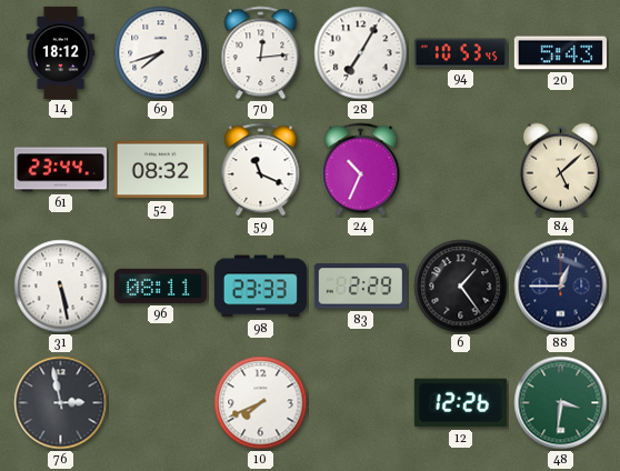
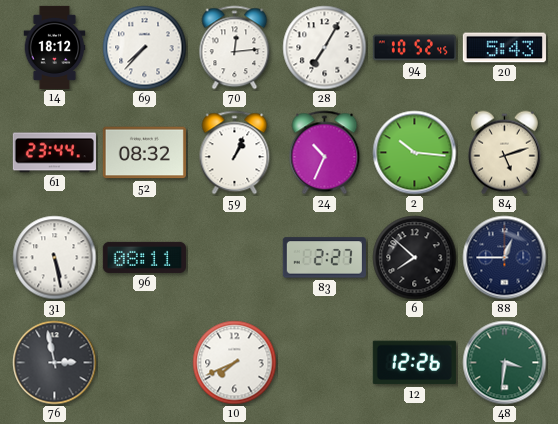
69: 7:42 -> 7:37
94: 10:53 -> 10:52
59: 11:19 -> 1:04
2: none -> 10:16
84: 5:08 -> 5:12
98: 23:33 -> none
83: 2:29 -> 2:27
6: 1:24 -> 7:52
